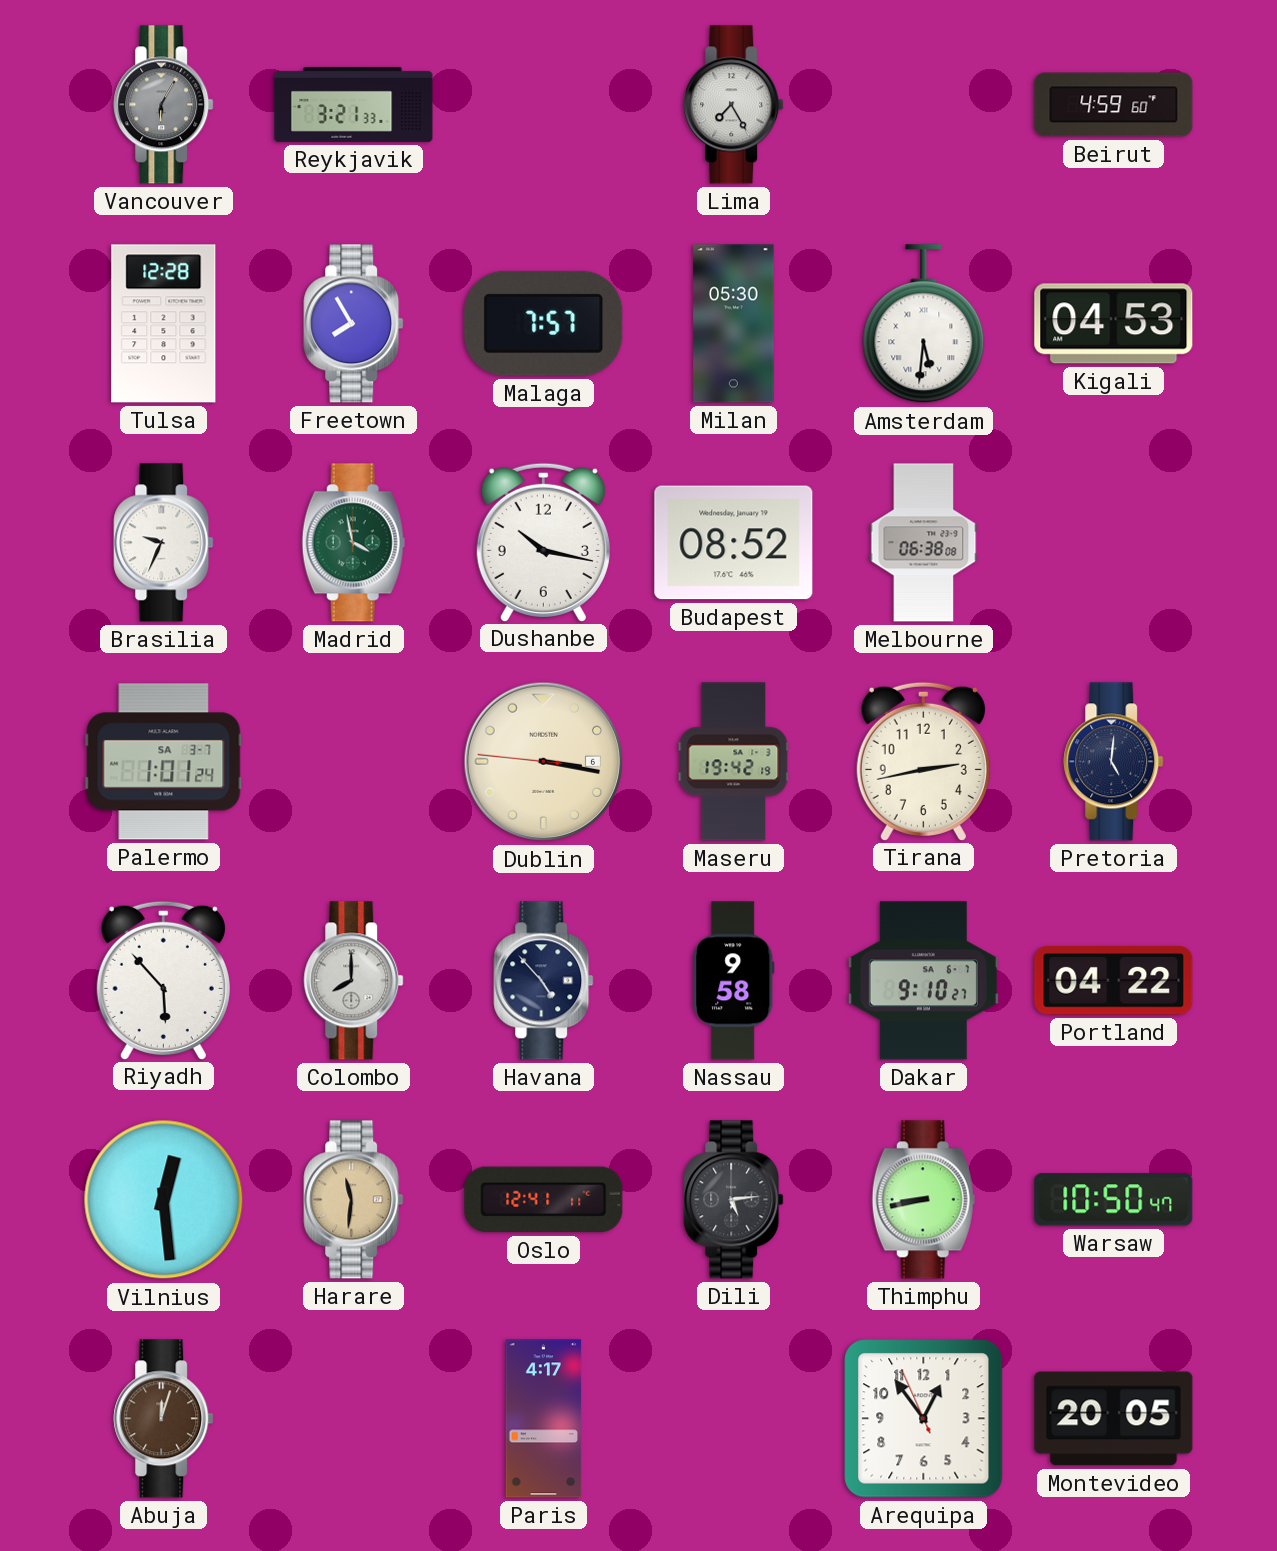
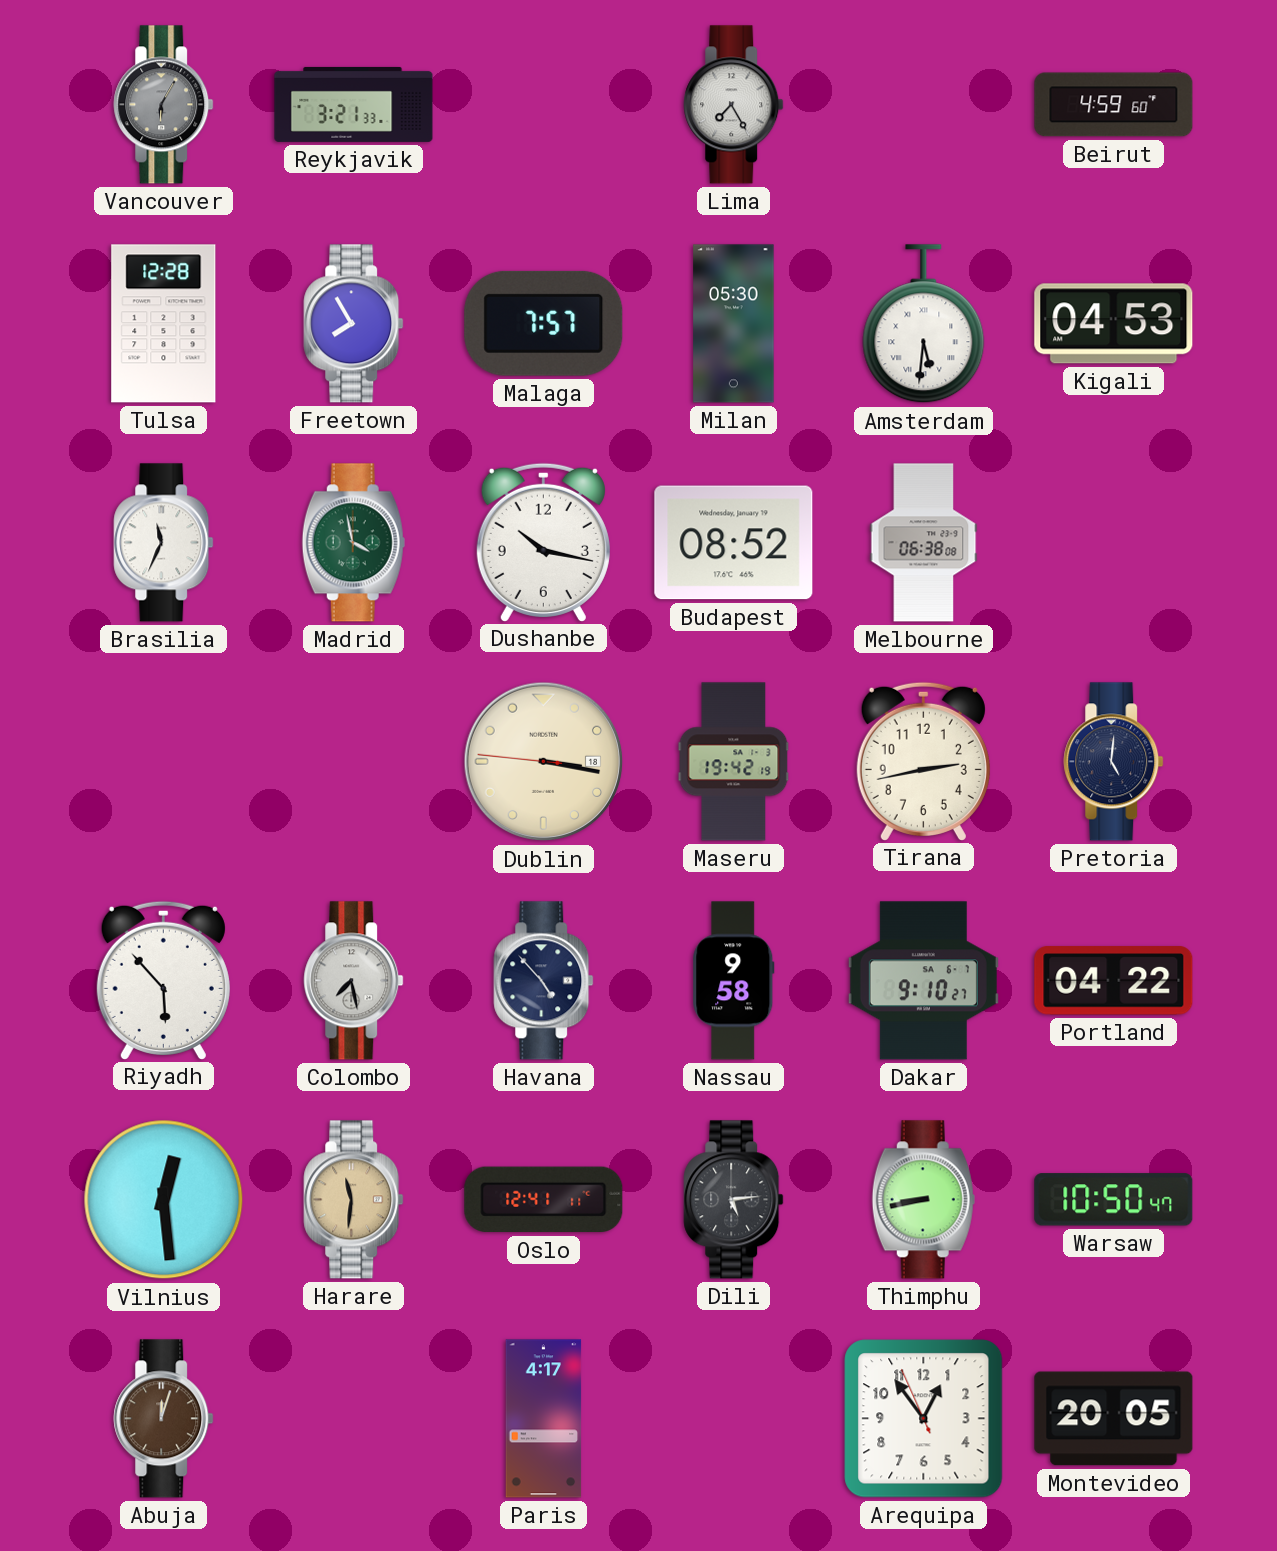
Brasilia: 9:34 -> 11:34
Palermo: 1:01 -> none
Dublin date: 6 -> 18
Colombo: 8:00 -> 7:28
